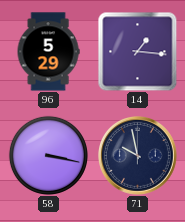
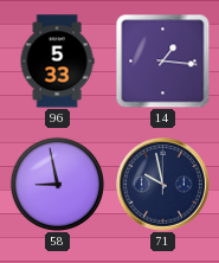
96: 5:29 -> 5:33
58: 3:17 -> 8:58
